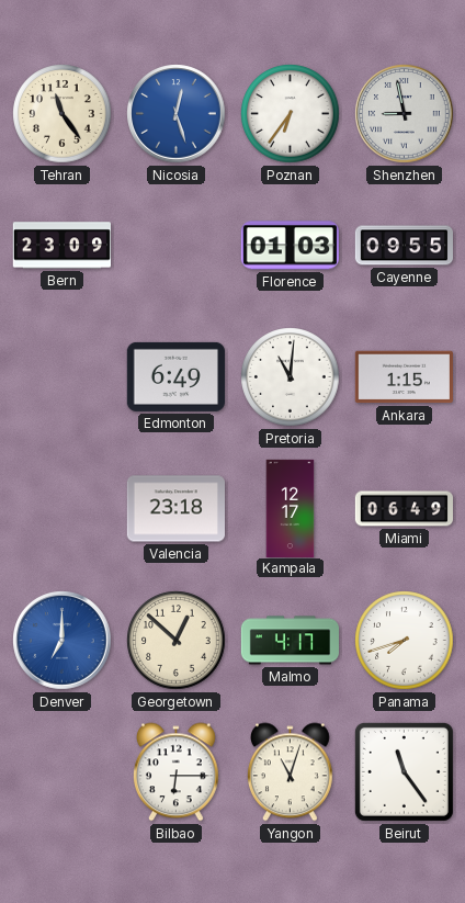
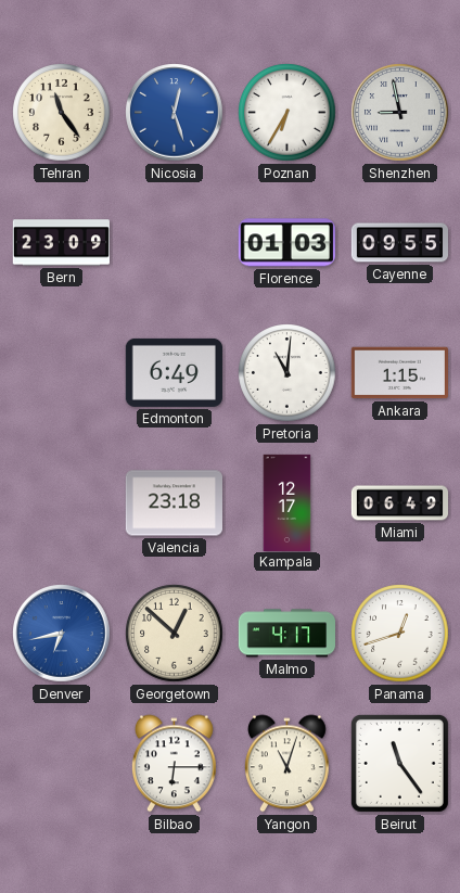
Poznan: 6:36 -> 6:35
Denver: 7:00 -> 6:43
Panama: 7:42 -> 12:42
